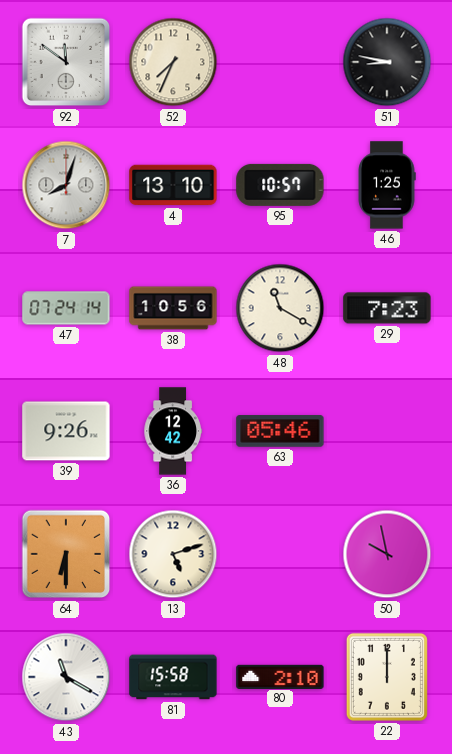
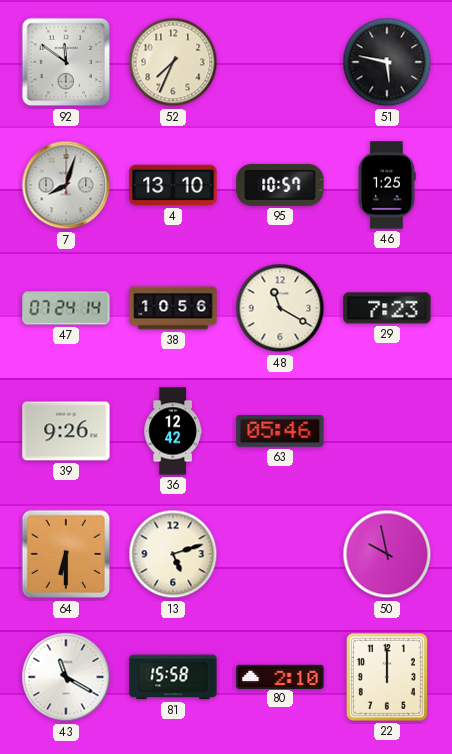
51: 8:47 -> 5:47
